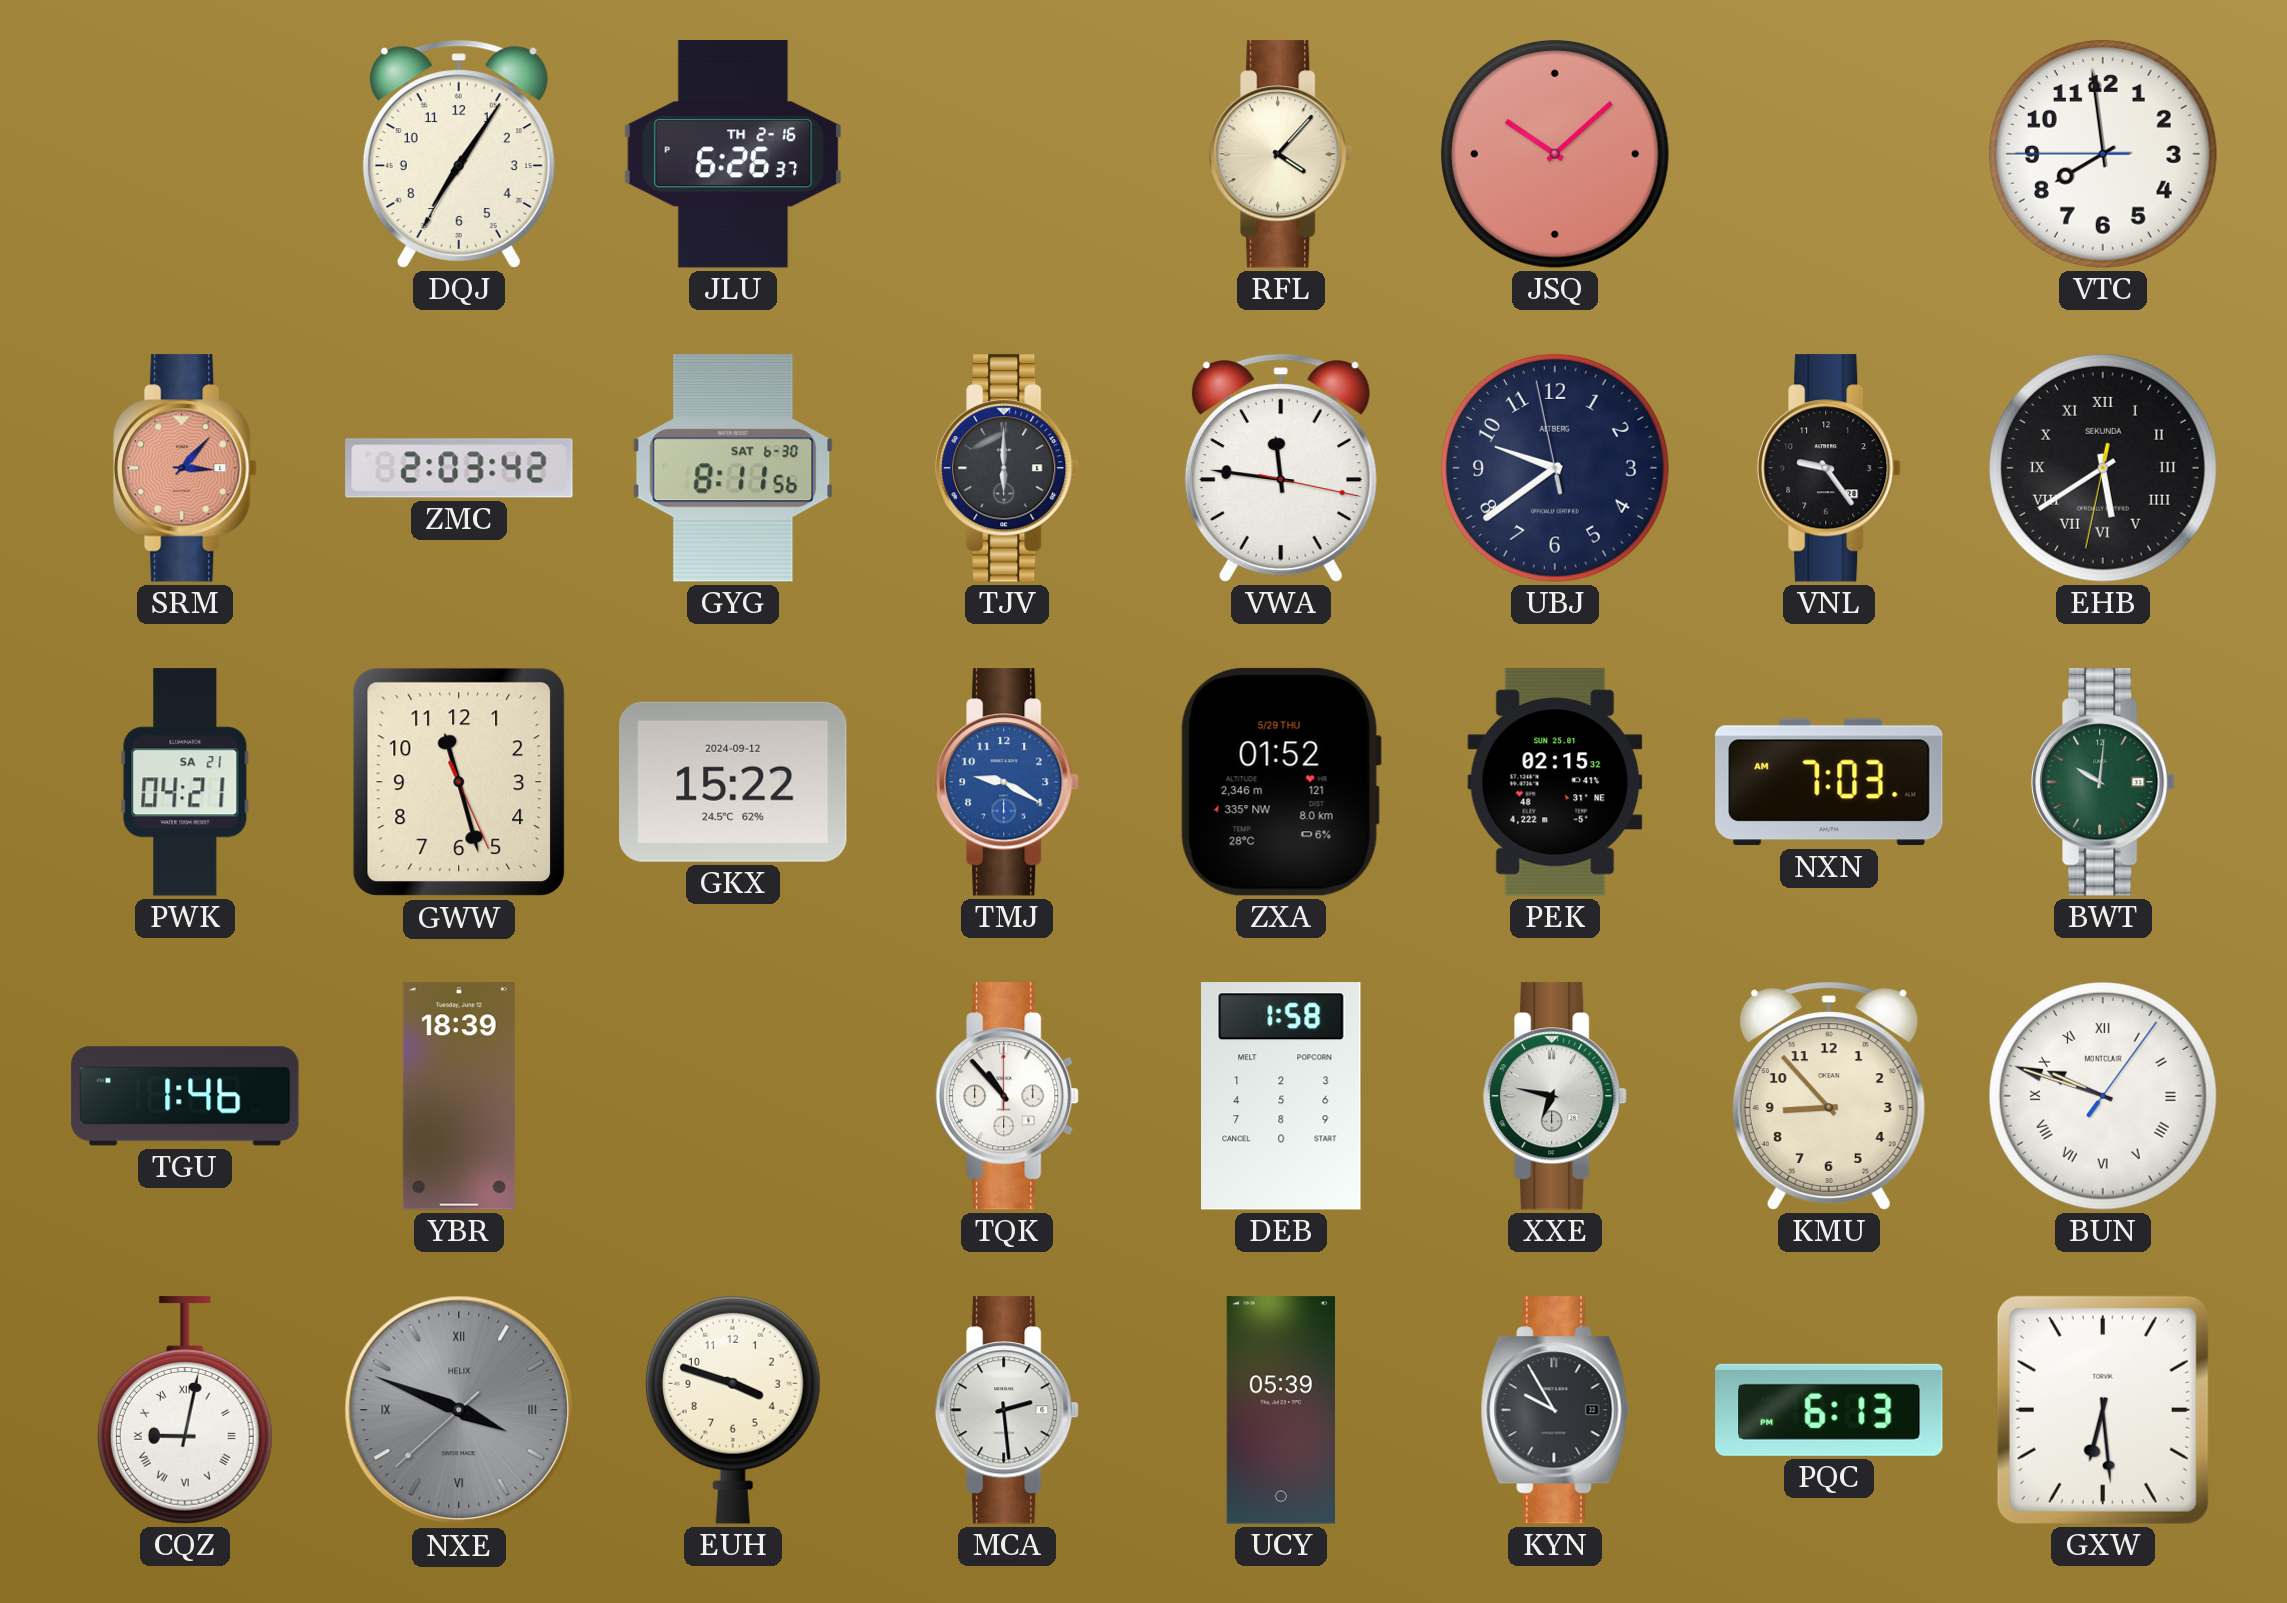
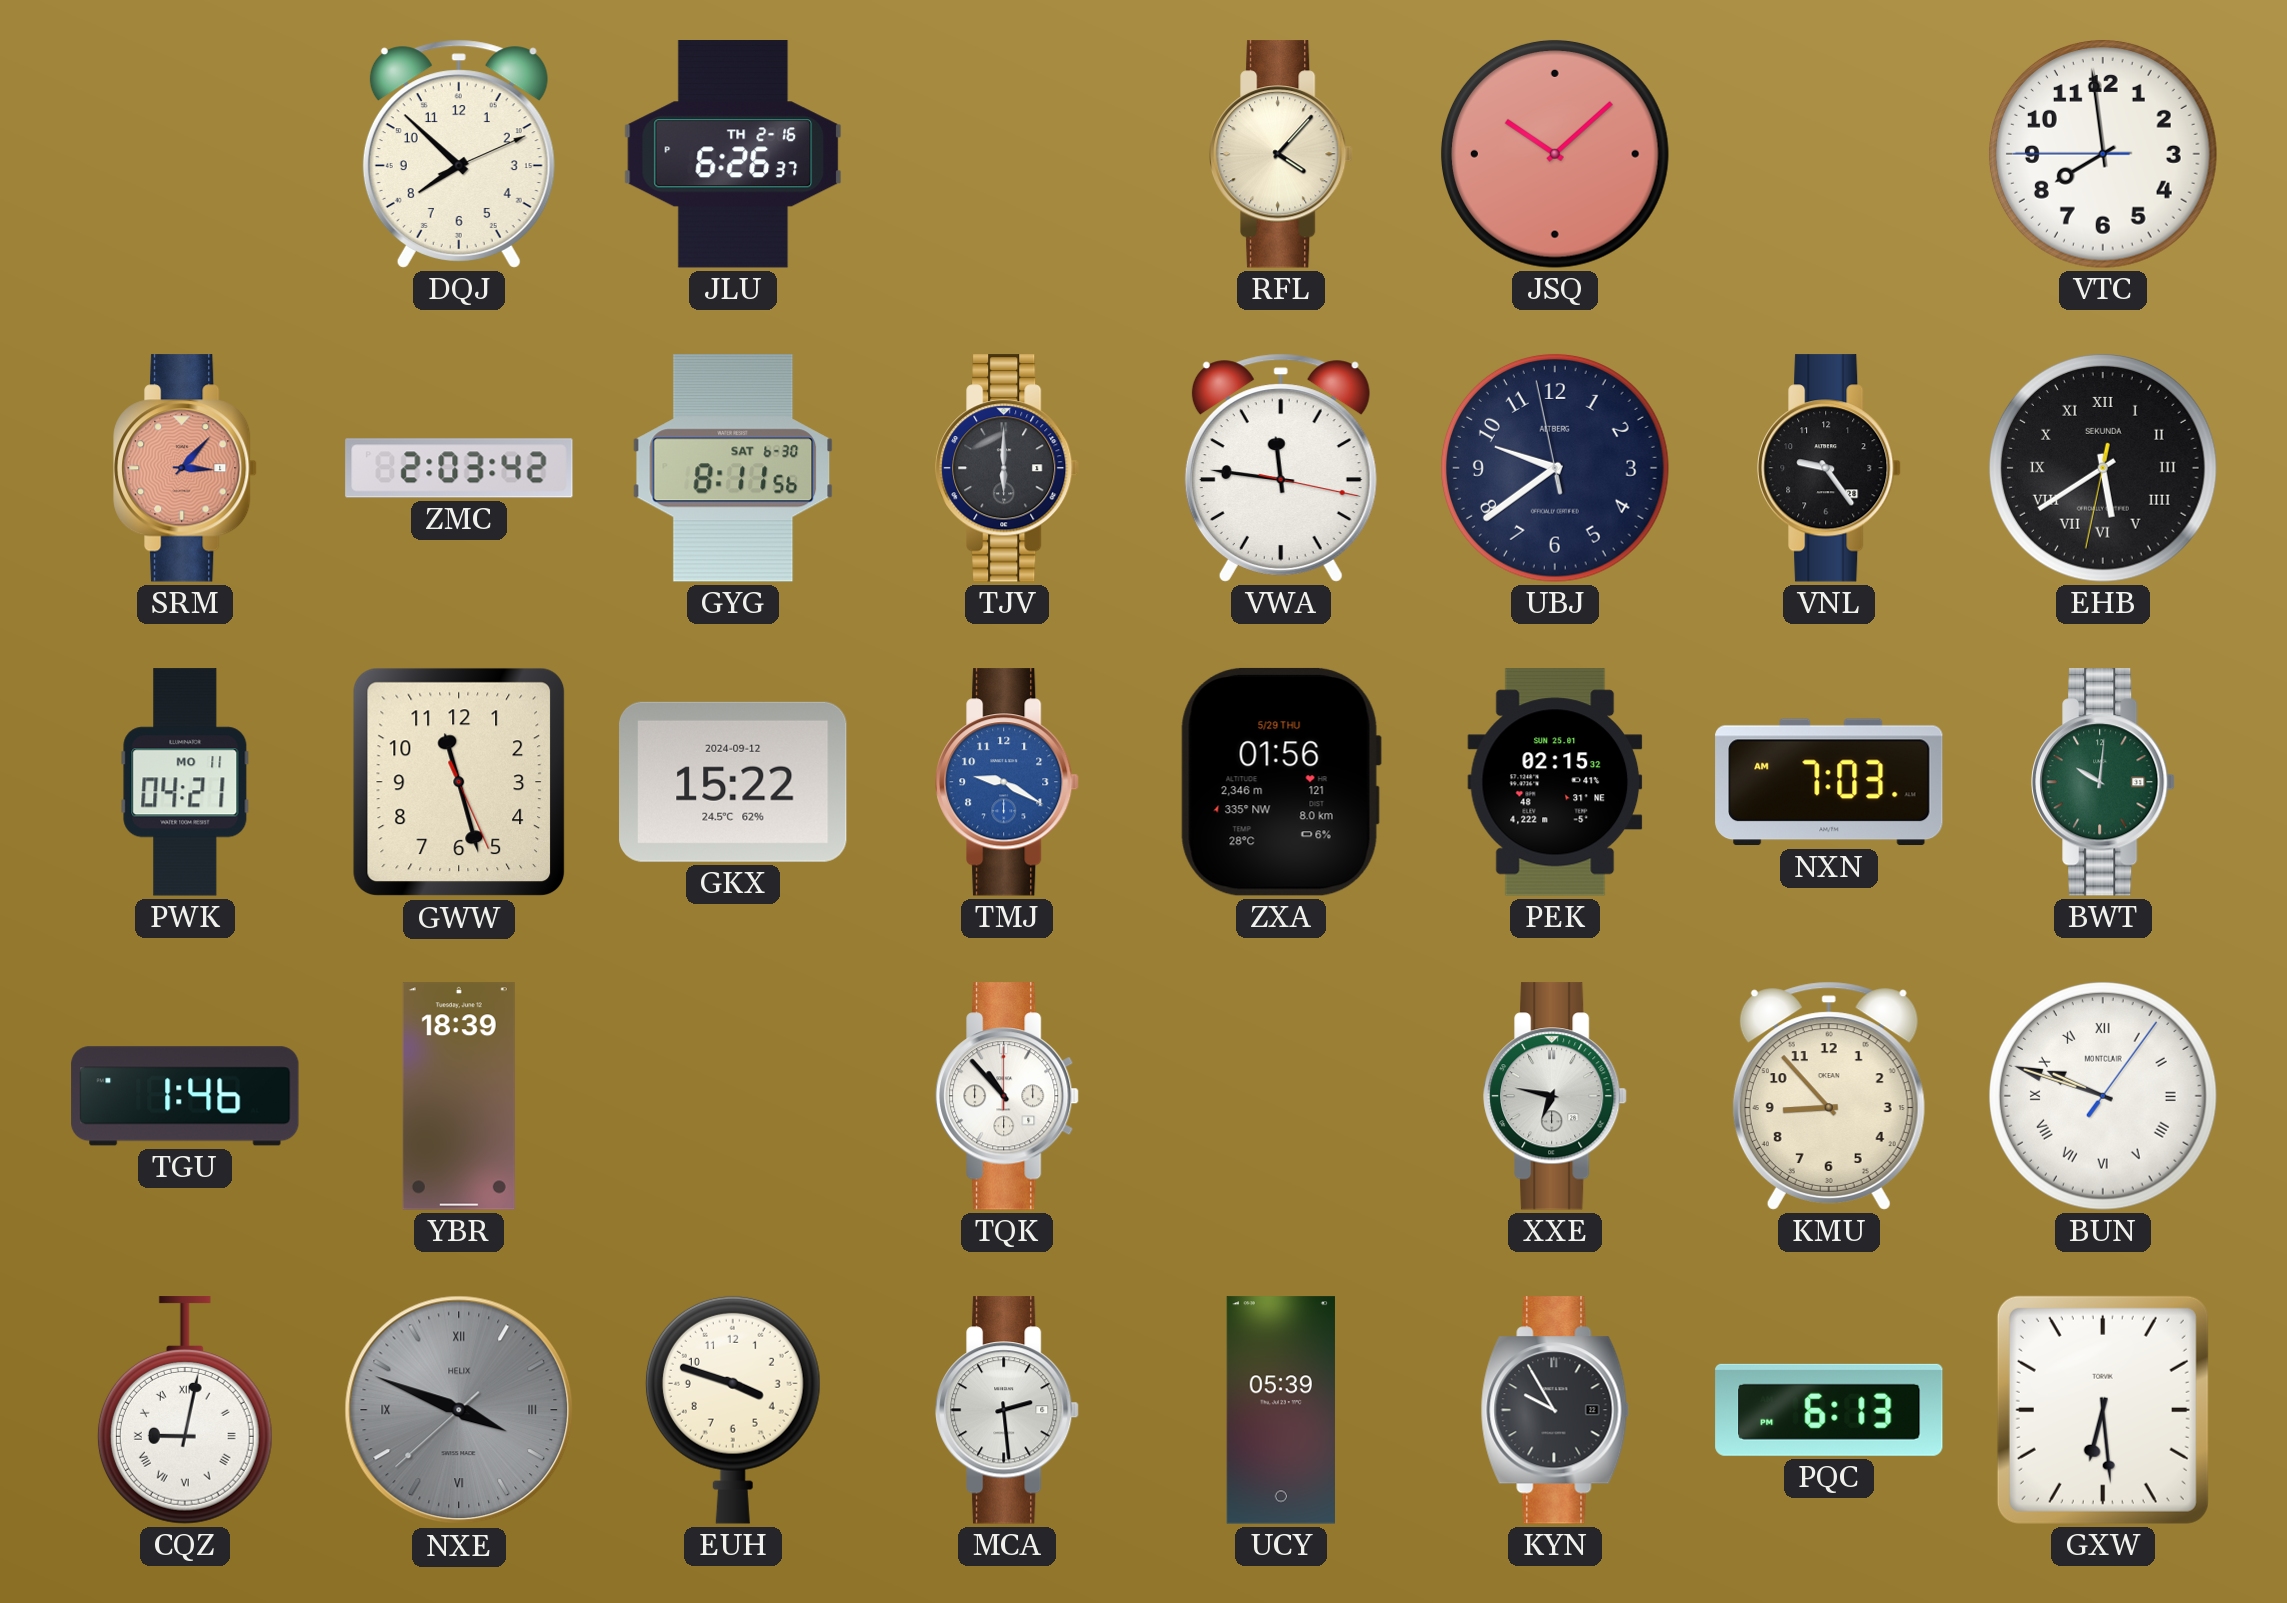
DQJ: 7:05 -> 7:52
PWK date: SA 21 -> MO 11
ZXA: 01:52 -> 01:56
DEB: 1:58 -> none
